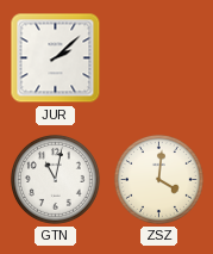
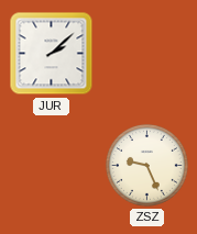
GTN: 11:02 -> none
ZSZ: 4:01 -> 9:26
